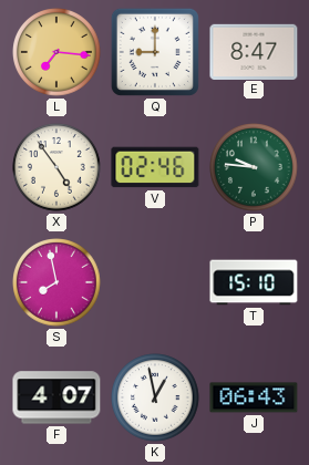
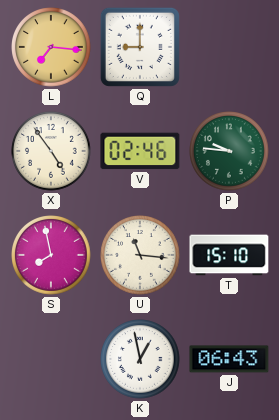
E: 8:47 -> none
U: none -> 11:16
F: 4:07 -> none
